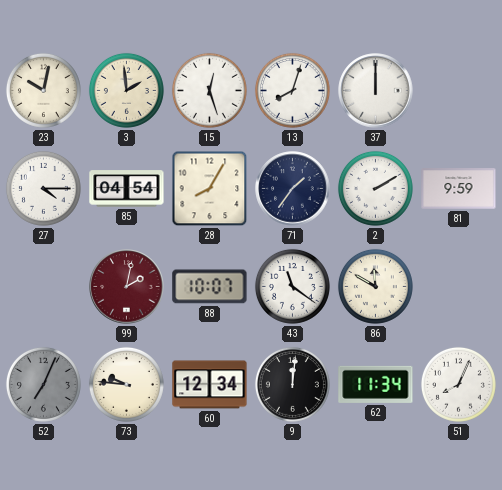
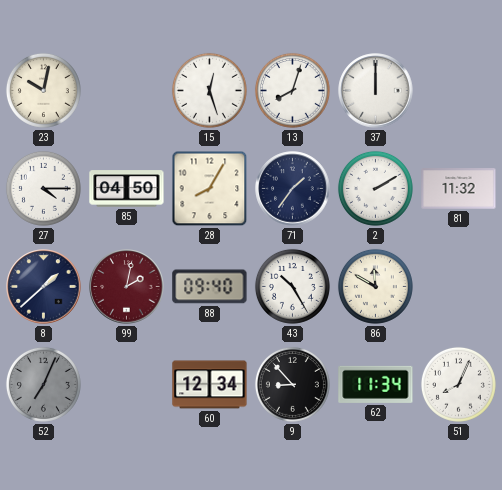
3: 1:59 -> none
85: 04:54 -> 04:50
81: 9:59 -> 11:32
8: none -> 1:38
88: 10:07 -> 09:40
43: 11:21 -> 10:25
73: 9:46 -> none
9: 12:01 -> 8:53
